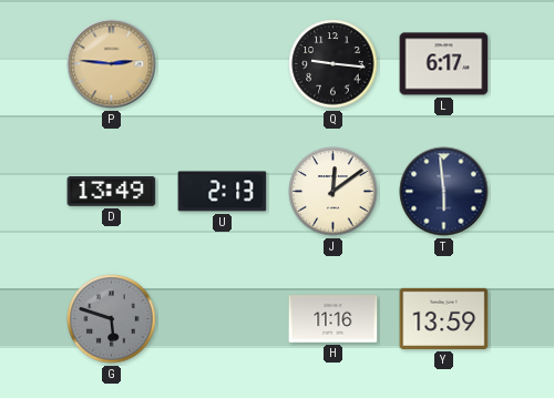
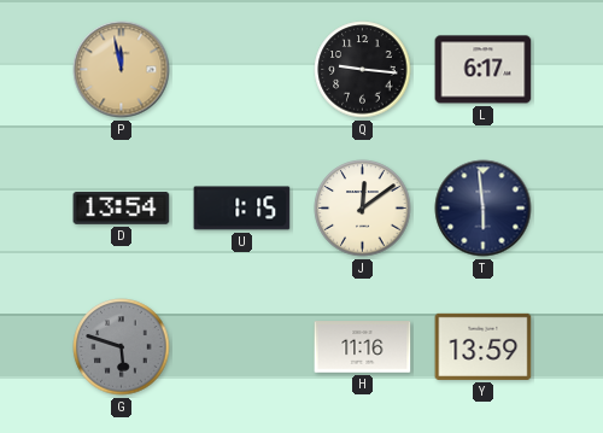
P: 2:46 -> 11:58
D: 13:49 -> 13:54
U: 2:13 -> 1:15
